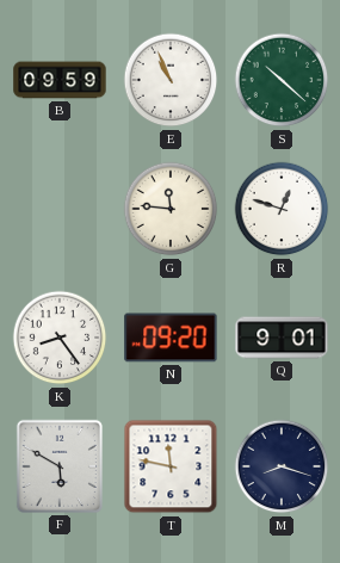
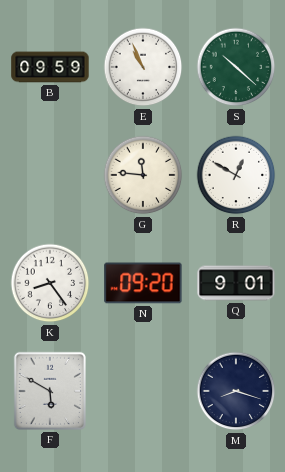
R: 12:48 -> 12:50
T: 11:47 -> none
